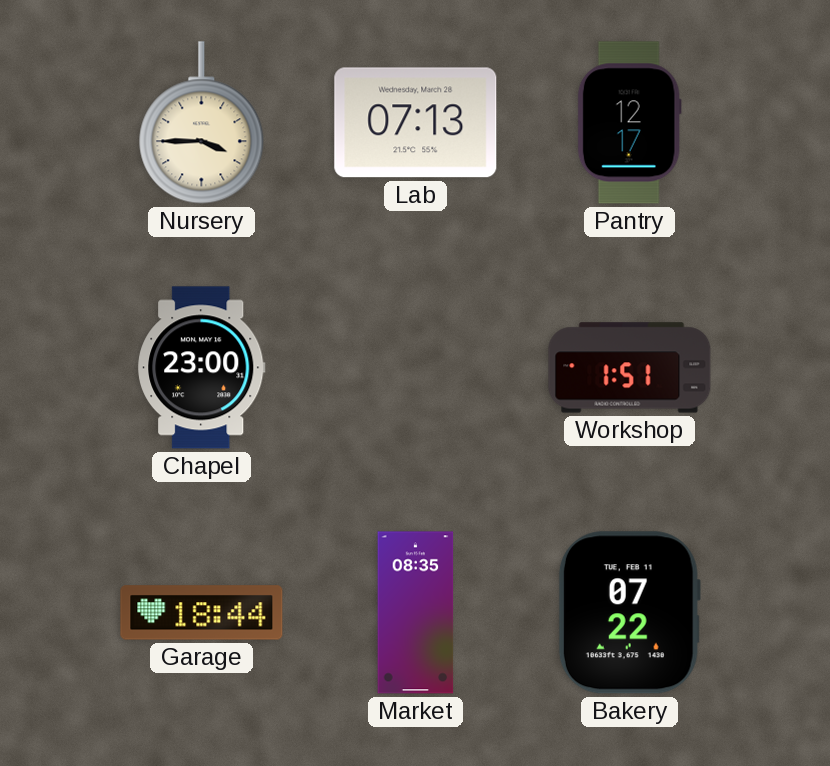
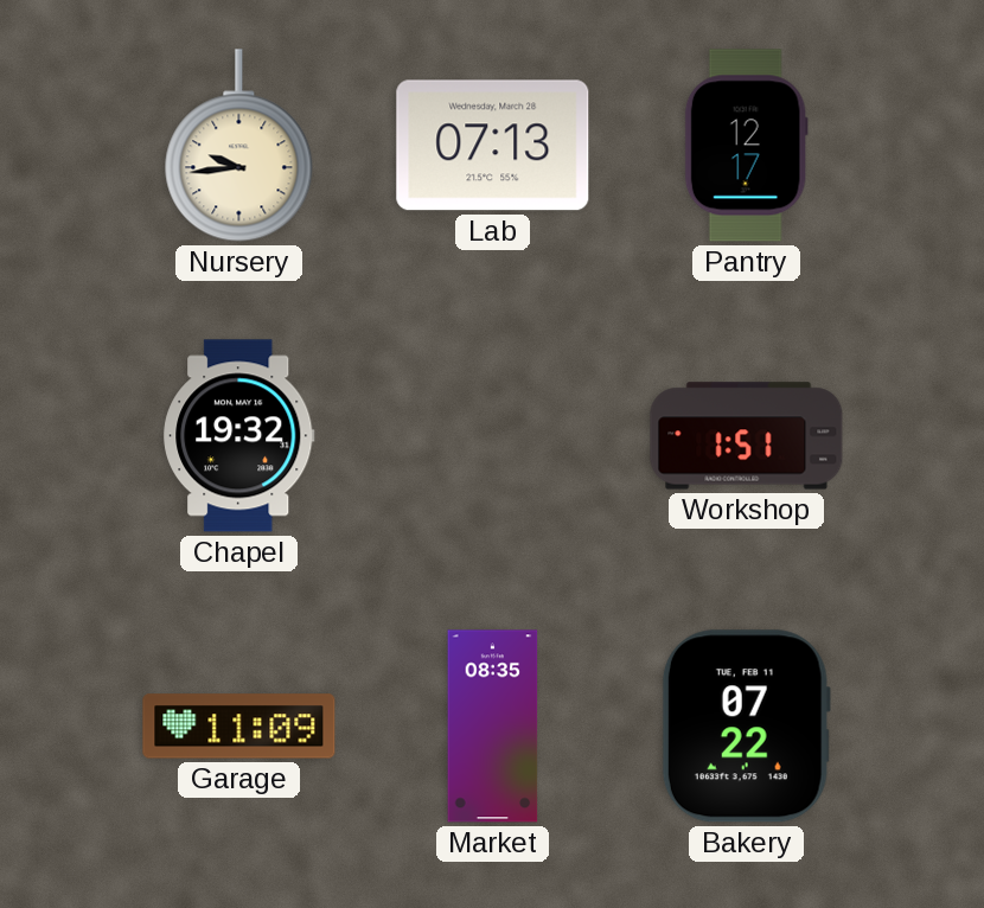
Nursery: 3:45 -> 9:44
Chapel: 23:00 -> 19:32
Garage: 18:44 -> 11:09
